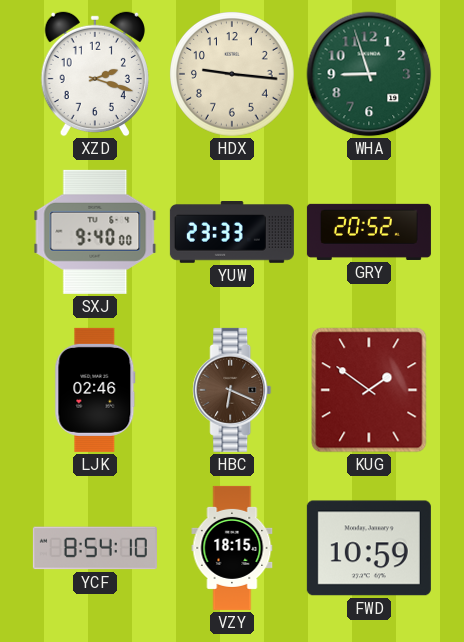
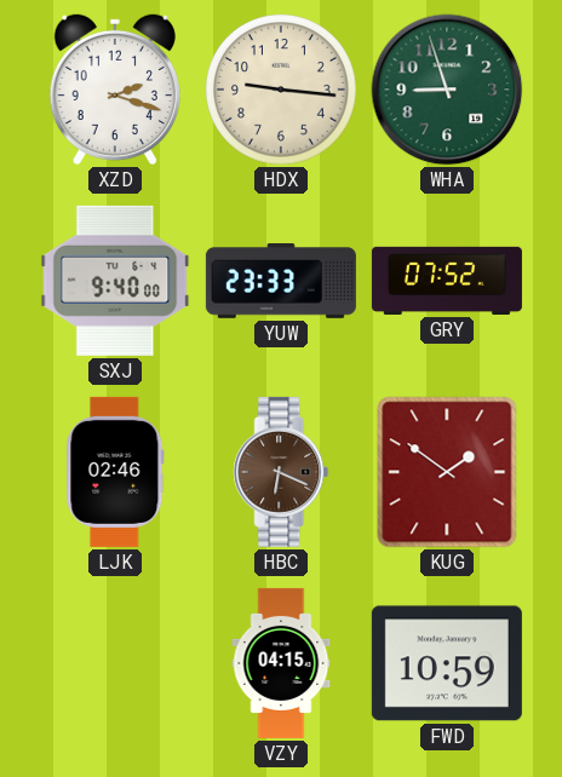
GRY: 20:52 -> 07:52
YCF: 8:54 -> none
VZY: 18:15 -> 04:15
